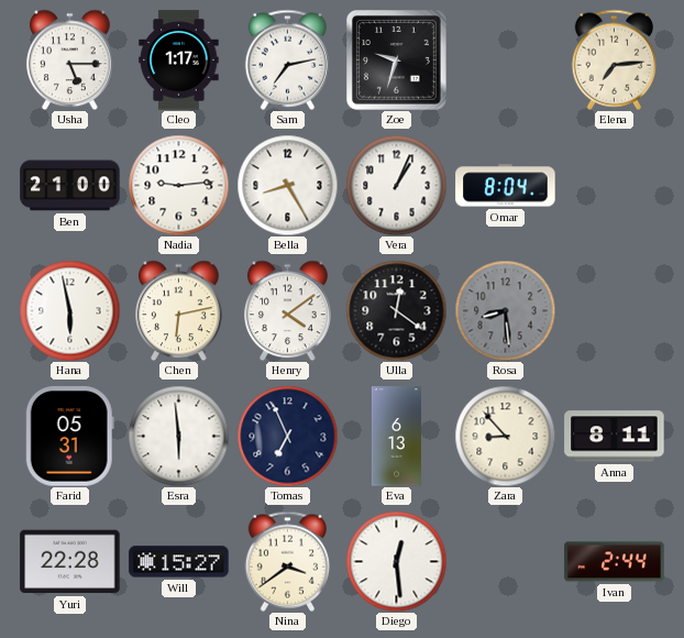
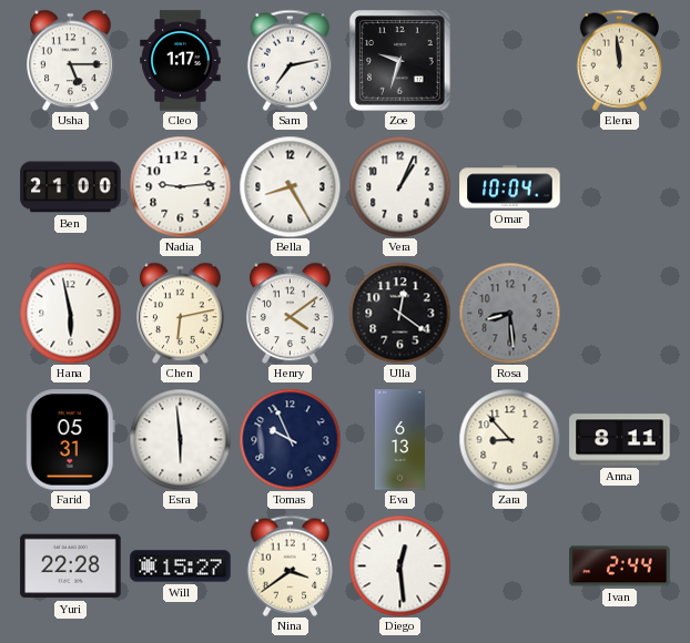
Elena: 7:14 -> 11:59
Omar: 8:04 -> 10:04
Tomas: 6:56 -> 9:56
